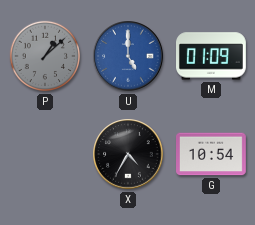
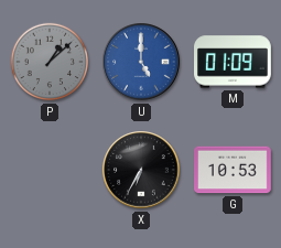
X: 4:35 -> 6:35
G: 10:54 -> 10:53
